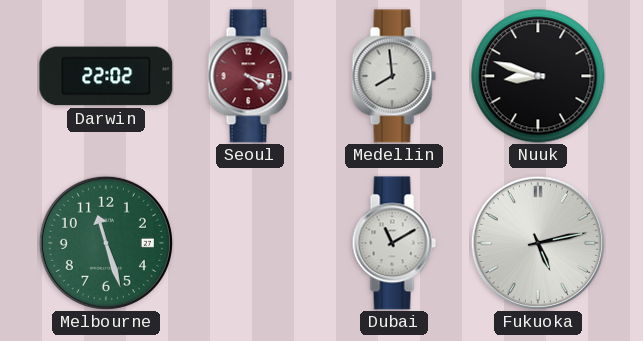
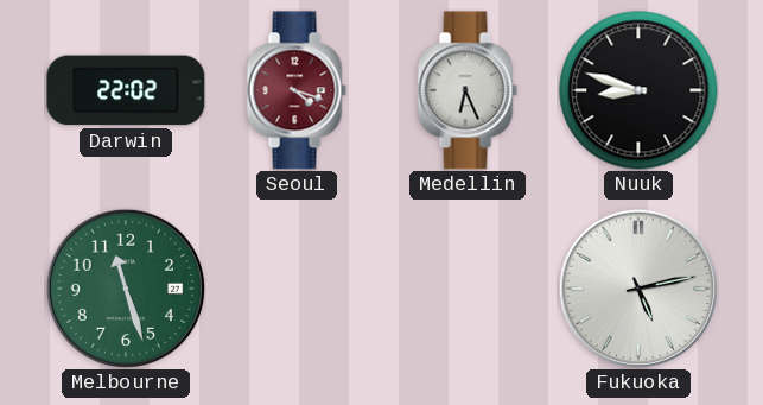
Medellin: 7:59 -> 6:26
Dubai: 11:10 -> none
